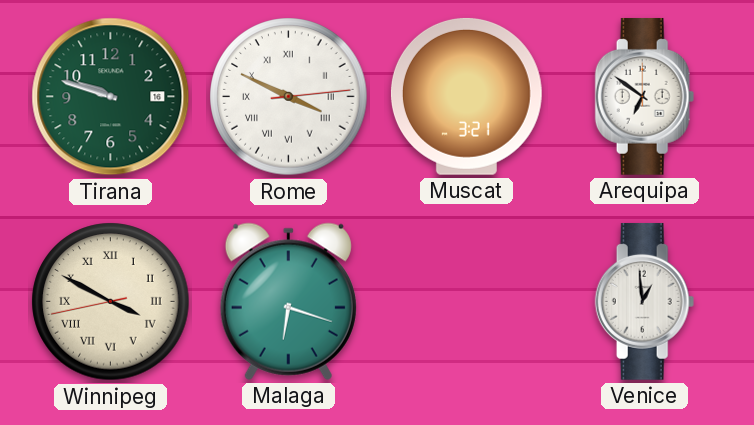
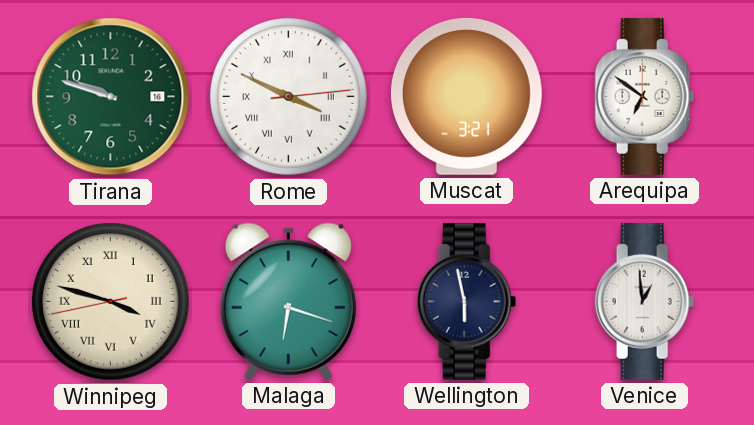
Winnipeg: 3:49 -> 3:47
Wellington: none -> 5:58
